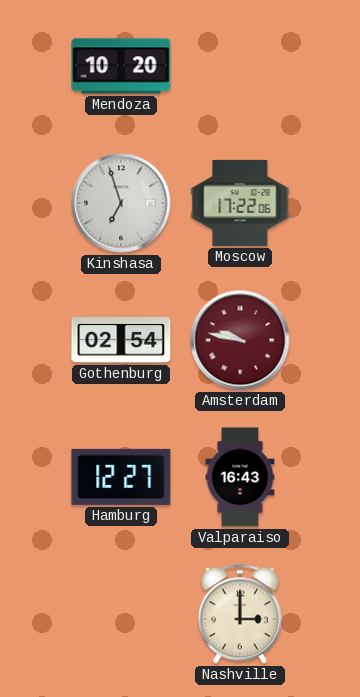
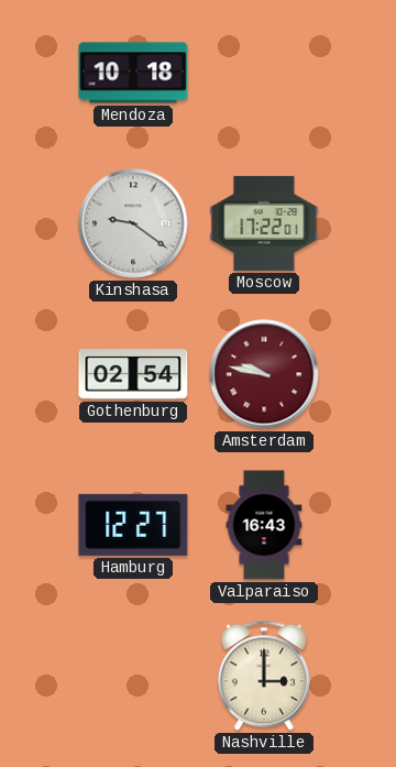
Mendoza: 10:20 -> 10:18
Kinshasa: 6:57 -> 9:21
Moscow: 17:22:06 -> 17:22:01
